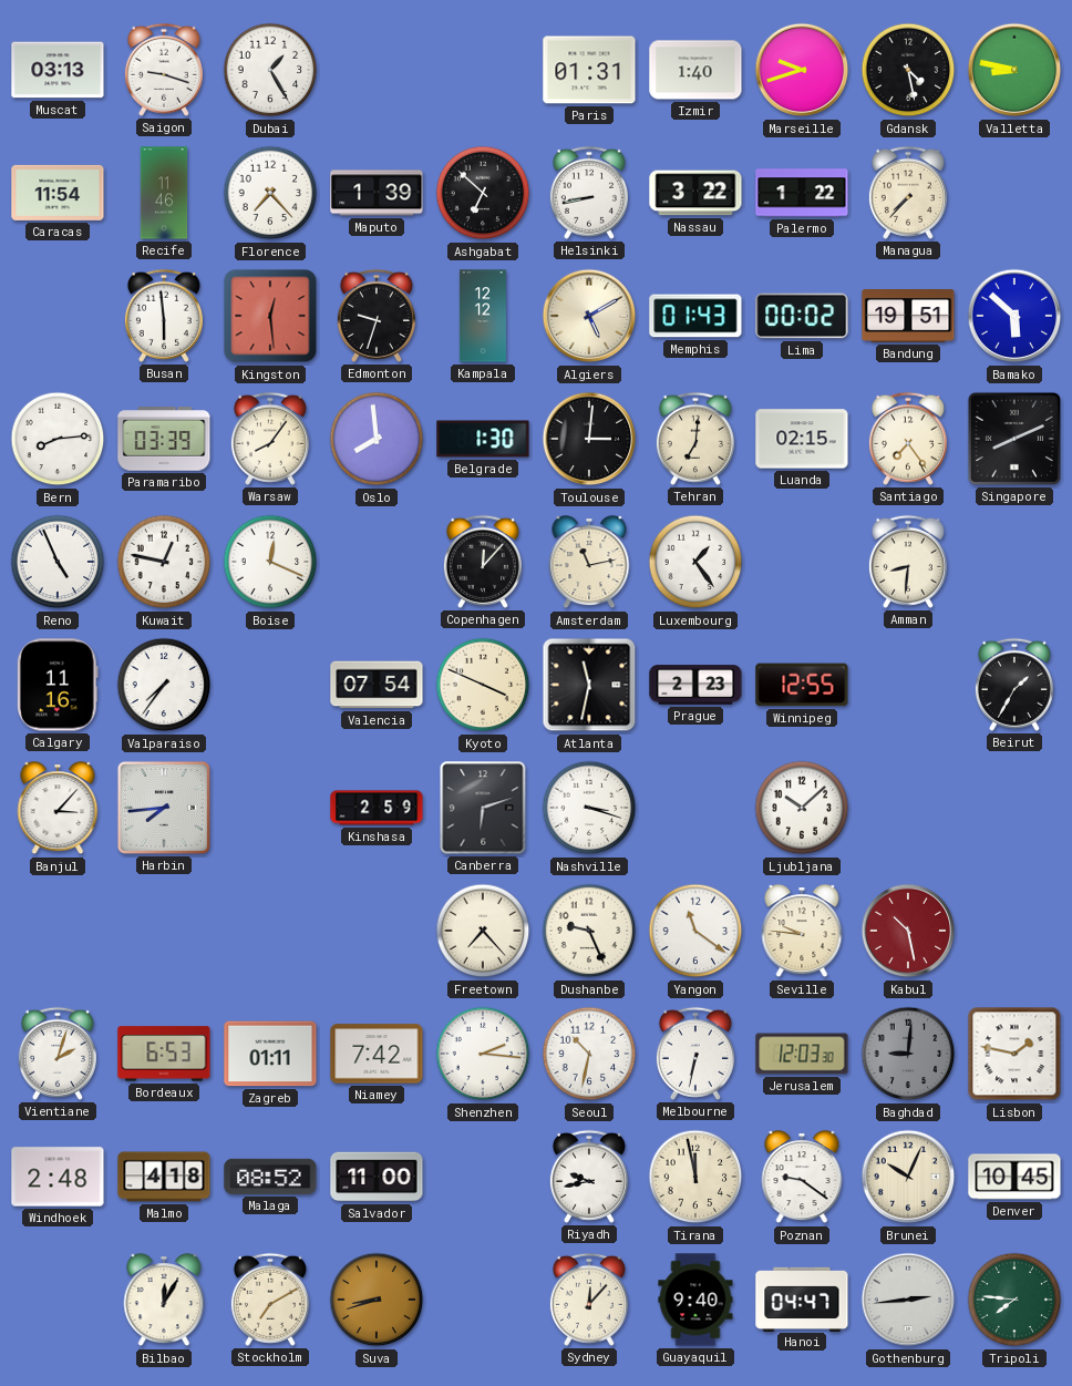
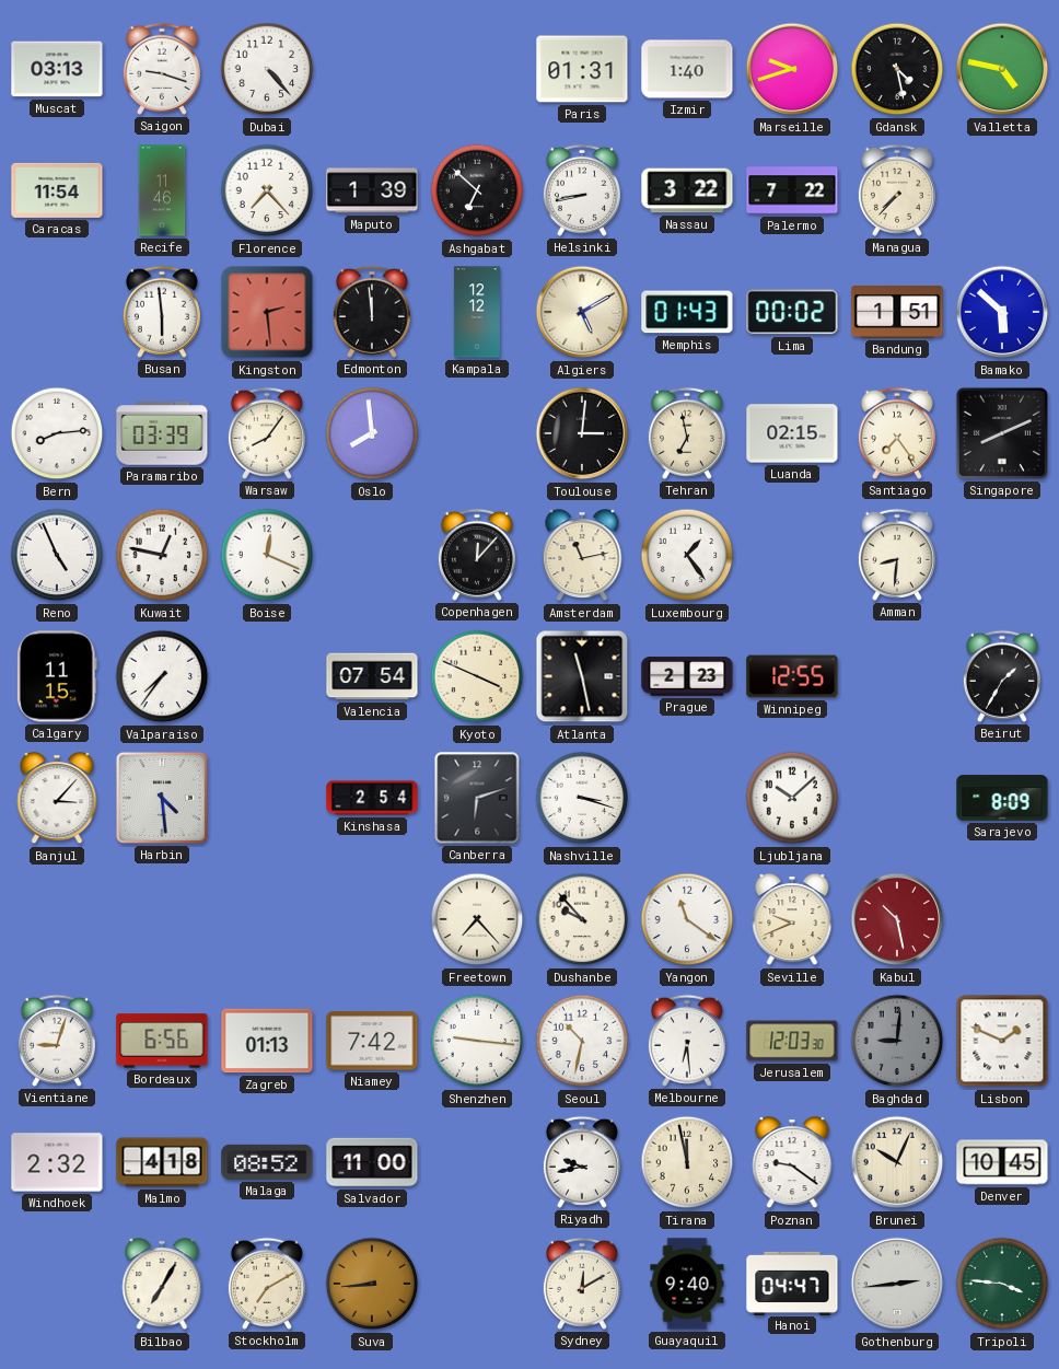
Dubai: 1:25 -> 4:23
Valletta: 8:47 -> 4:47
Palermo: 1:22 -> 7:22
Kingston: 12:29 -> 2:29
Edmonton: 9:33 -> 11:59
Bandung: 19:51 -> 1:51
Belgrade: 1:30 -> none
Tehran: 7:01 -> 6:58
Calgary: 11:16 -> 11:15
Atlanta: 11:32 -> 11:28
Harbin: 7:44 -> 4:29
Kinshasa: 2:59 -> 2:54
Sarajevo: none -> 8:09
Dushanbe: 9:26 -> 9:53
Seville: 9:46 -> 9:41
Vientiane: 2:03 -> 9:03
Bordeaux: 6:53 -> 6:56
Zagreb: 01:11 -> 01:13
Shenzhen: 2:16 -> 9:16
Melbourne: 6:32 -> 6:29
Lisbon: 1:47 -> 1:49
Windhoek: 2:48 -> 2:32
Bilbao: 12:05 -> 7:05
Suva: 8:42 -> 8:44
Sydney: 12:07 -> 12:10
Tripoli: 7:46 -> 3:46
